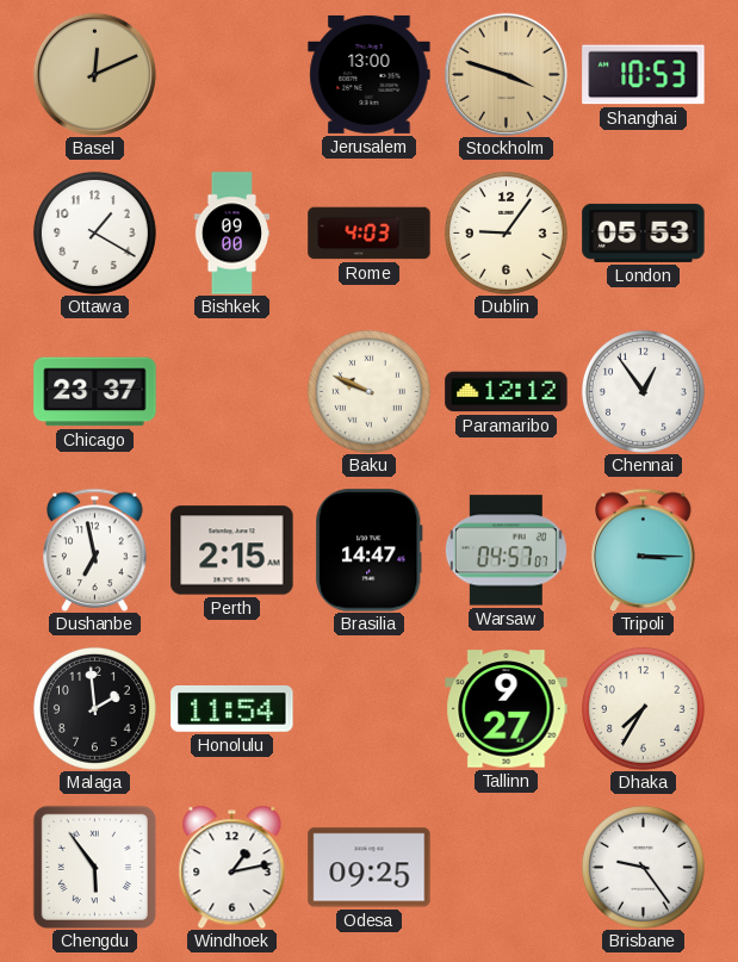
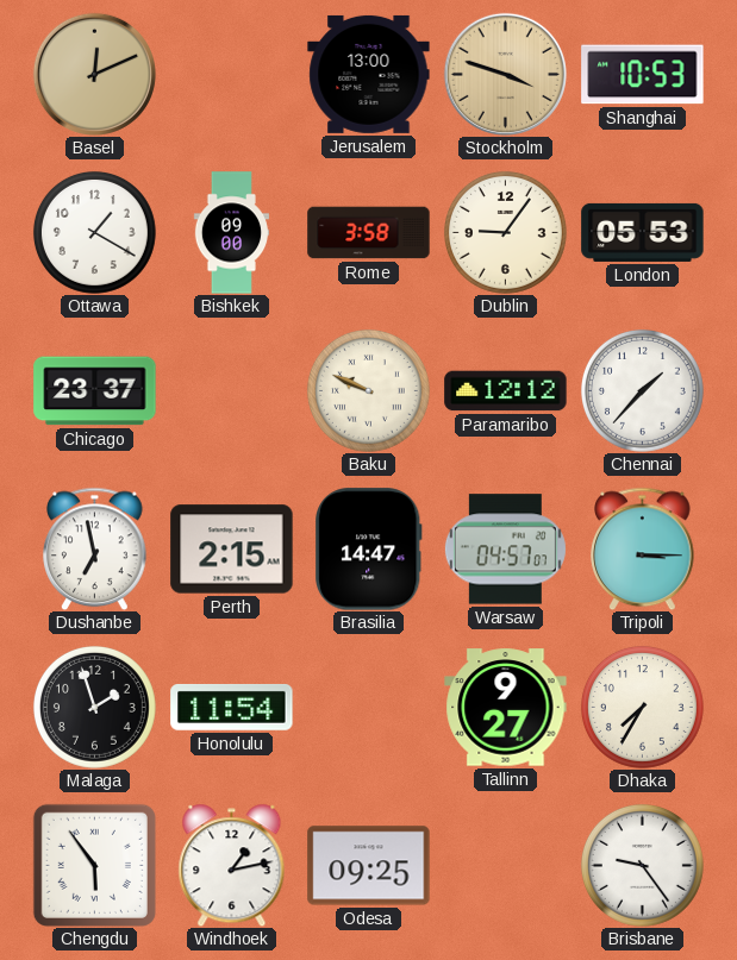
Rome: 4:03 -> 3:58
Chennai: 12:54 -> 1:37
Malaga: 1:59 -> 1:57
